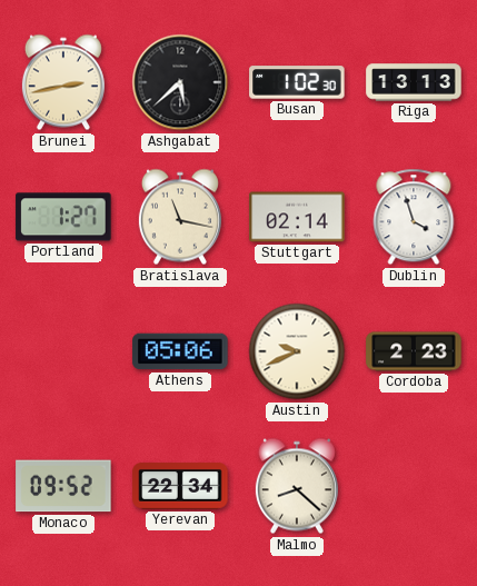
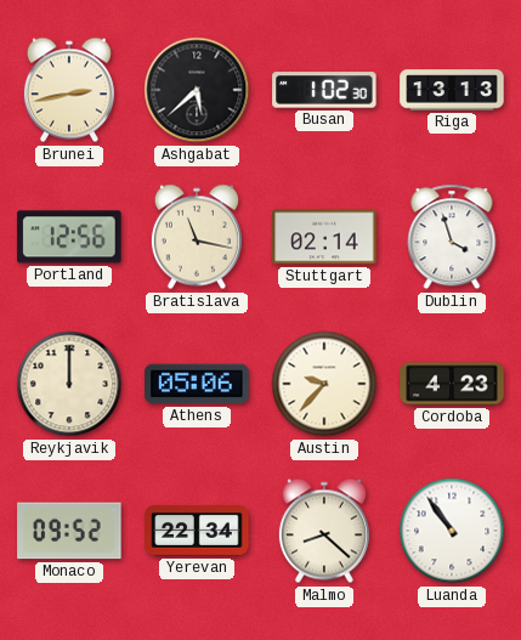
Portland: 1:27 -> 12:56
Reykjavik: none -> 12:00
Austin: 9:41 -> 9:37
Cordoba: 2:23 -> 4:23
Luanda: none -> 10:54
